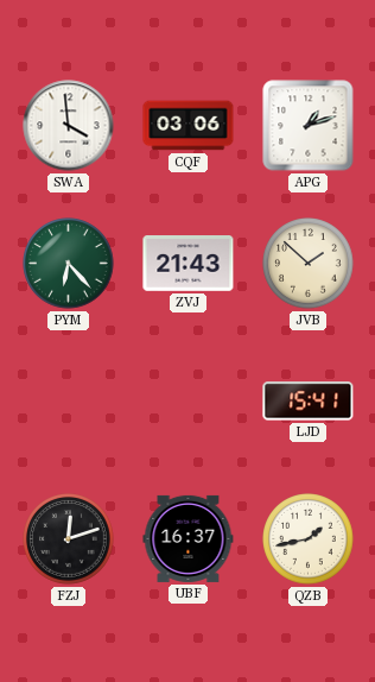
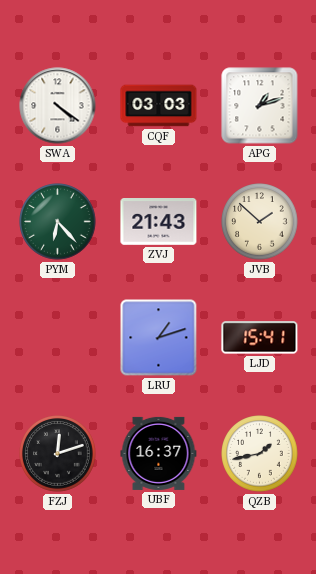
SWA: 3:59 -> 4:21
CQF: 03:06 -> 03:03
LRU: none -> 1:12
